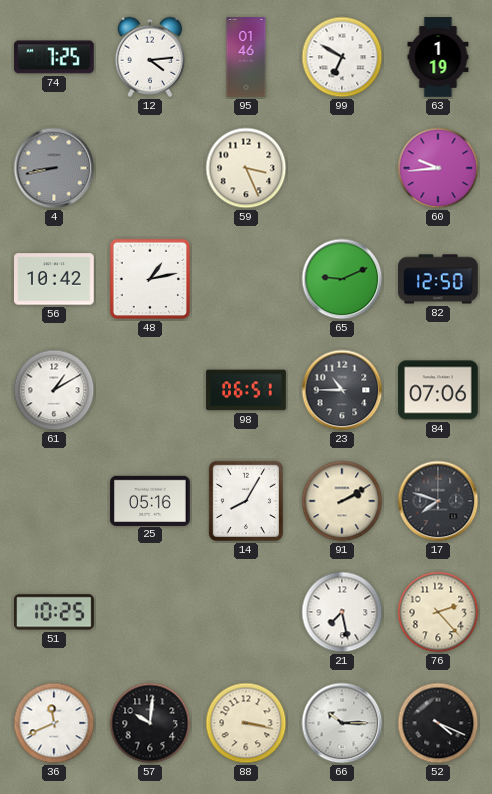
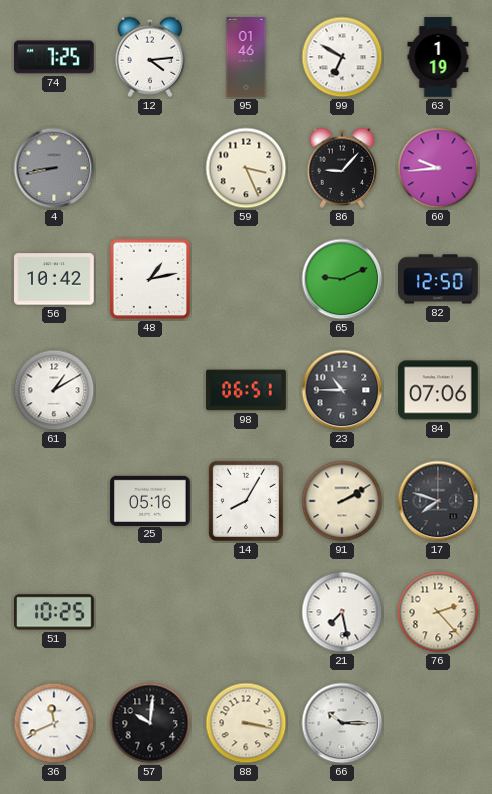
86: none -> 9:07
52: 4:19 -> none
